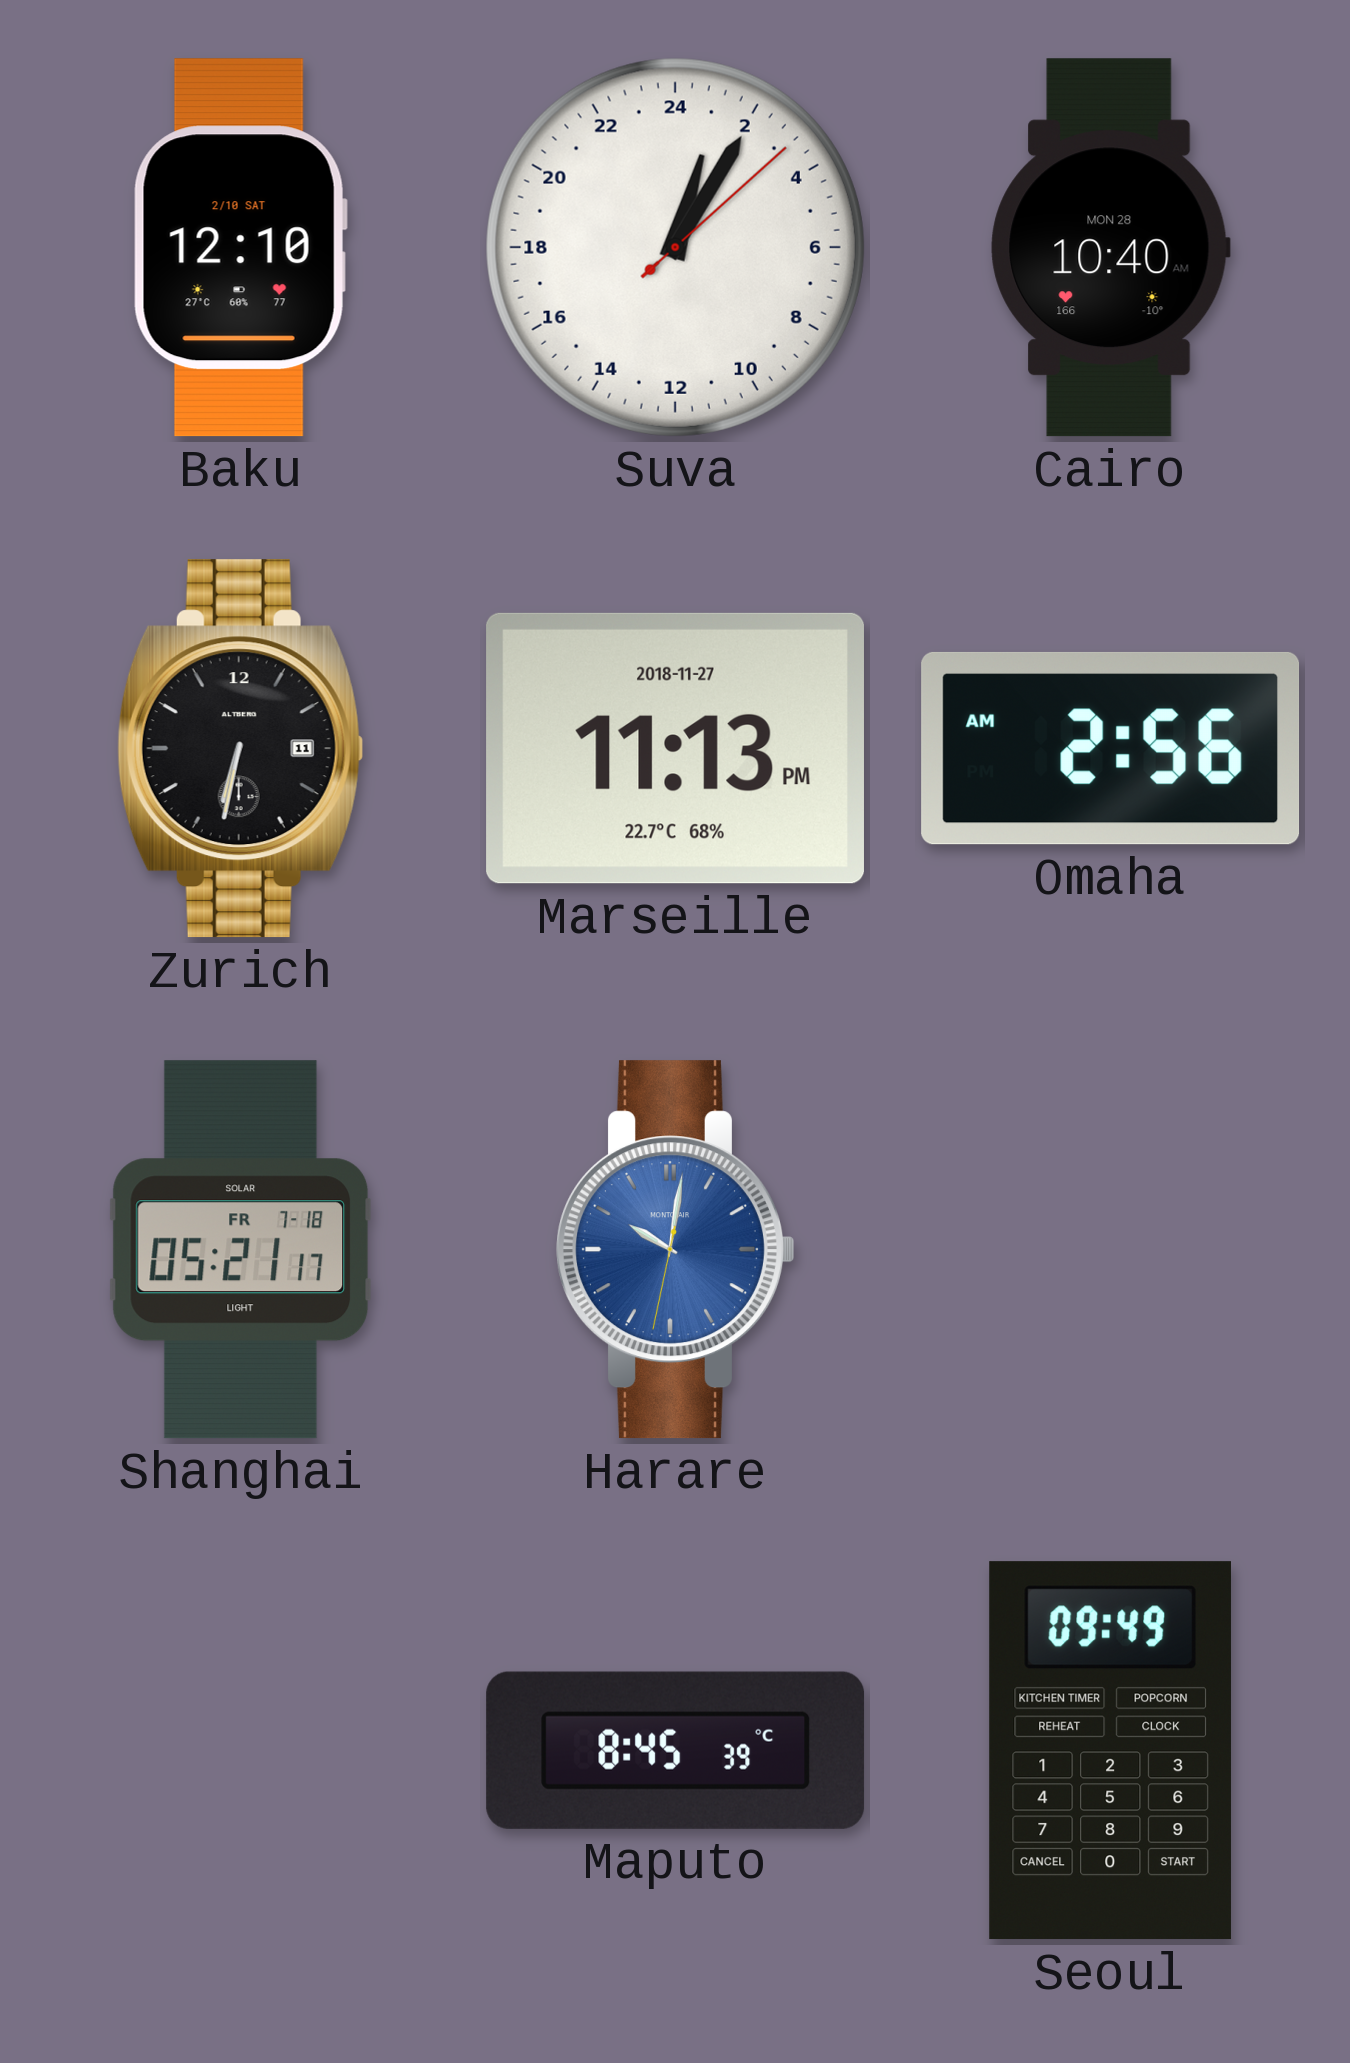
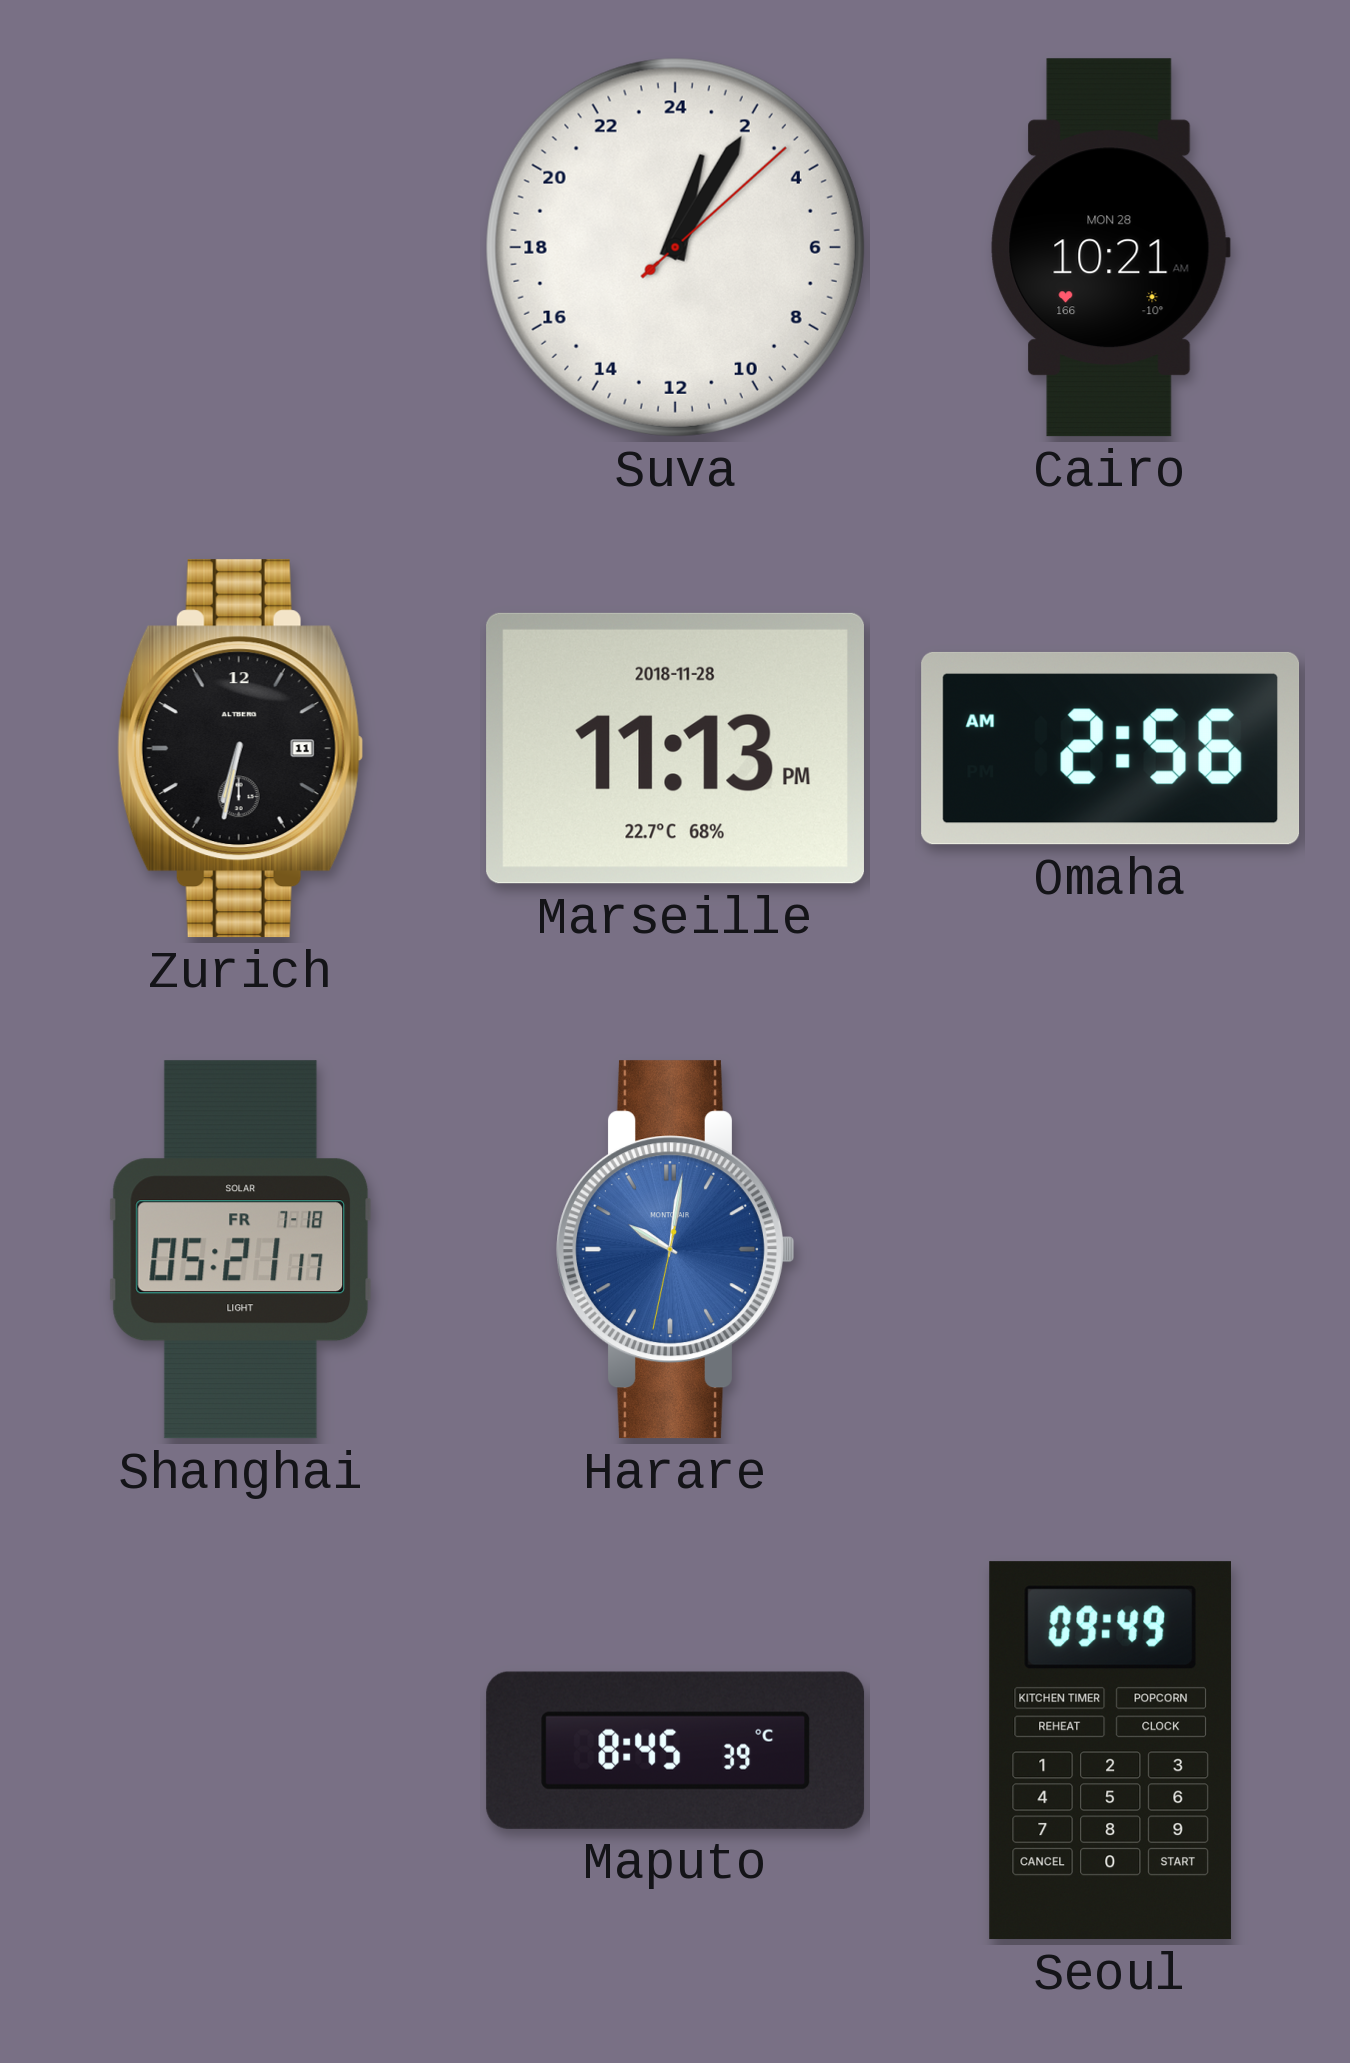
Baku: 12:10 -> none
Cairo: 10:40 -> 10:21
Marseille date: 2018-11-27 -> 2018-11-28
